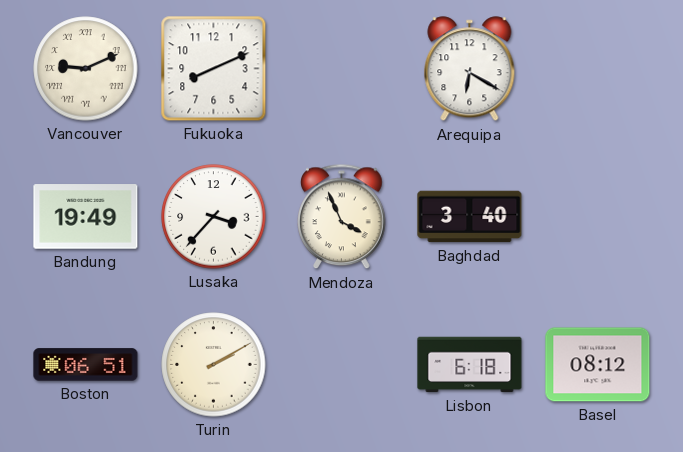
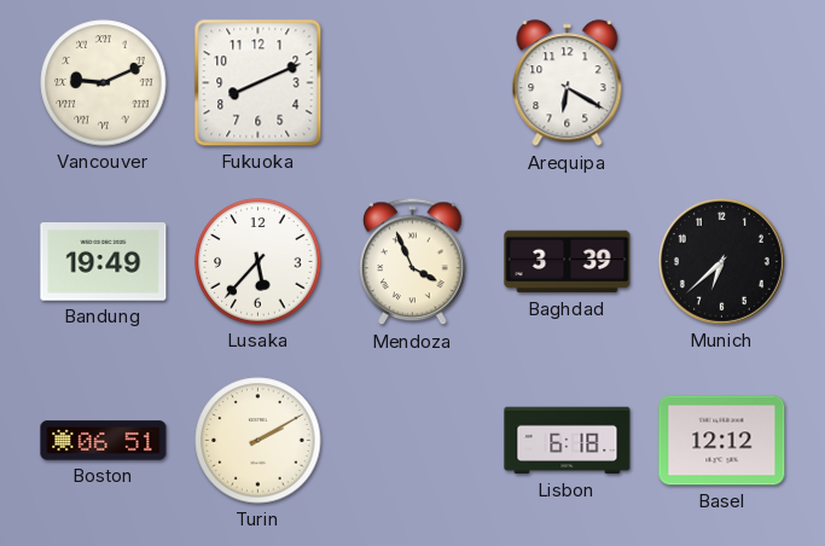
Lusaka: 3:37 -> 5:37
Baghdad: 3:40 -> 3:39
Munich: none -> 6:38
Basel: 08:12 -> 12:12
